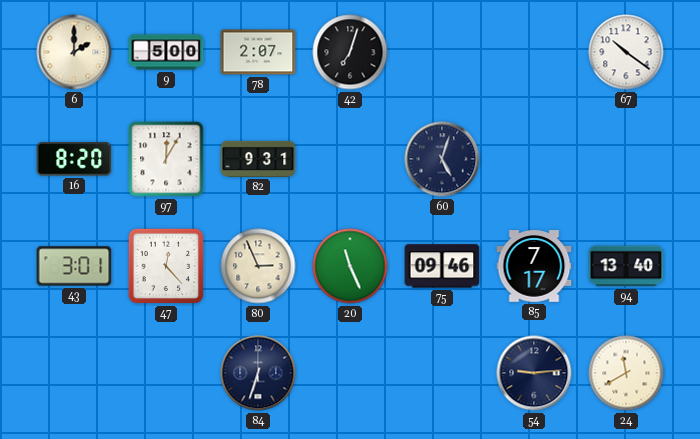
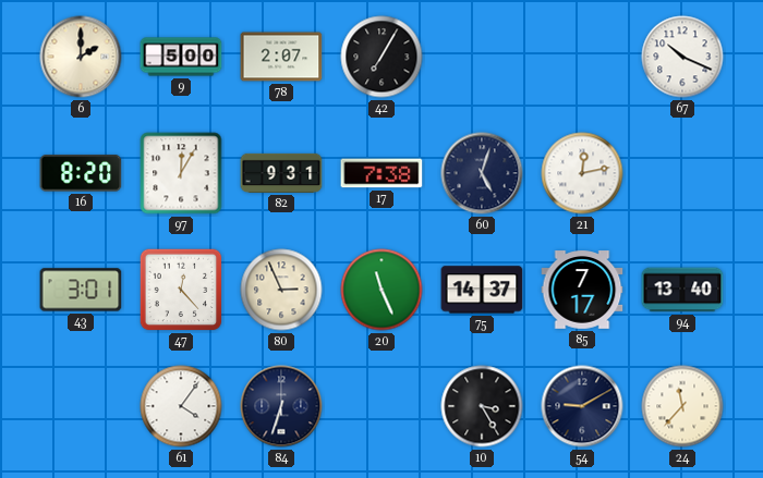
42: 7:03 -> 7:05
67: 10:21 -> 10:19
17: none -> 7:38
21: none -> 12:13
75: 09:46 -> 14:37
61: none -> 4:06
10: none -> 3:25
54: 9:14 -> 9:10
24: 11:40 -> 11:37
